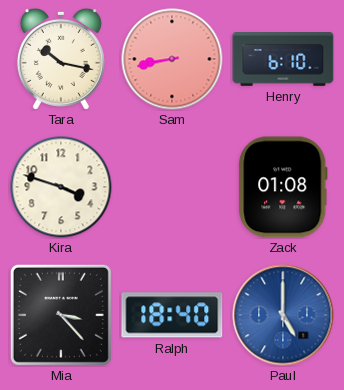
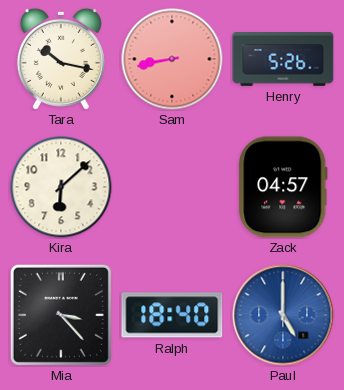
Henry: 6:10 -> 5:26
Kira: 3:48 -> 6:08
Zack: 01:08 -> 04:57
